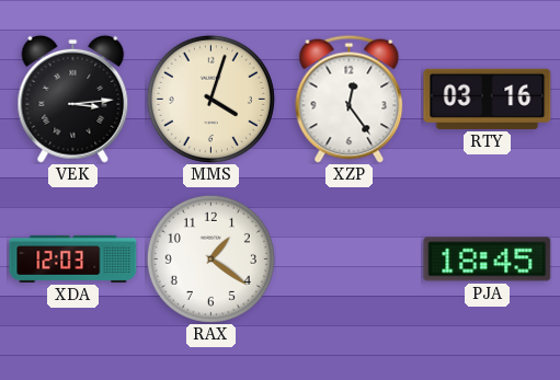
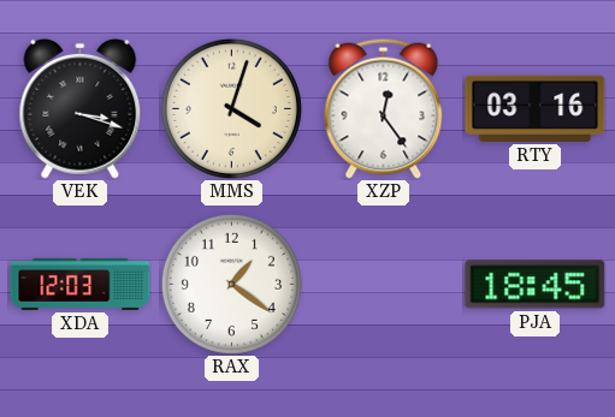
VEK: 3:14 -> 3:18
